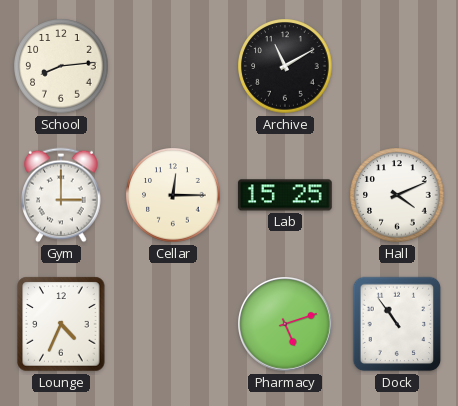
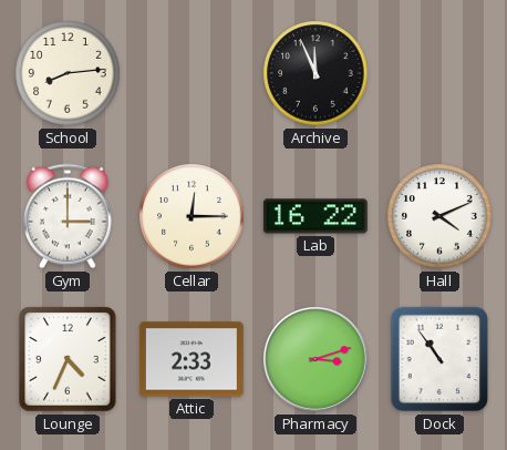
Archive: 11:10 -> 11:56
Lab: 15:25 -> 16:22
Attic: none -> 2:33
Pharmacy: 5:12 -> 3:12
